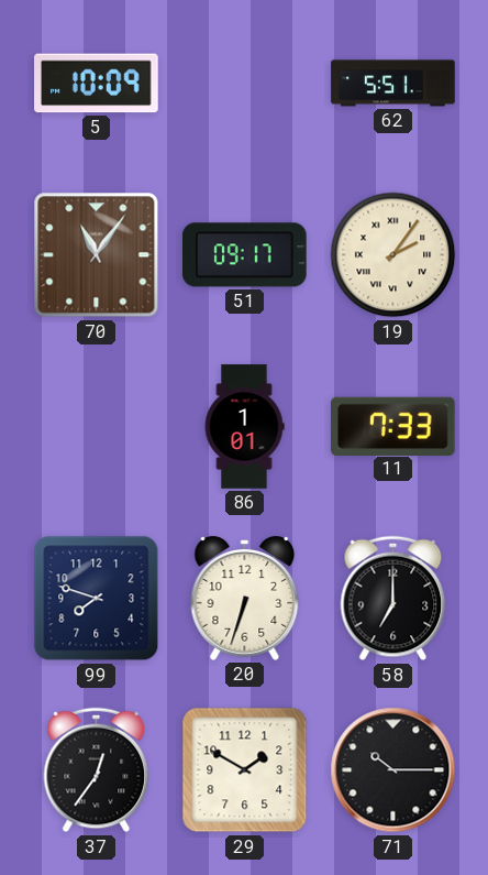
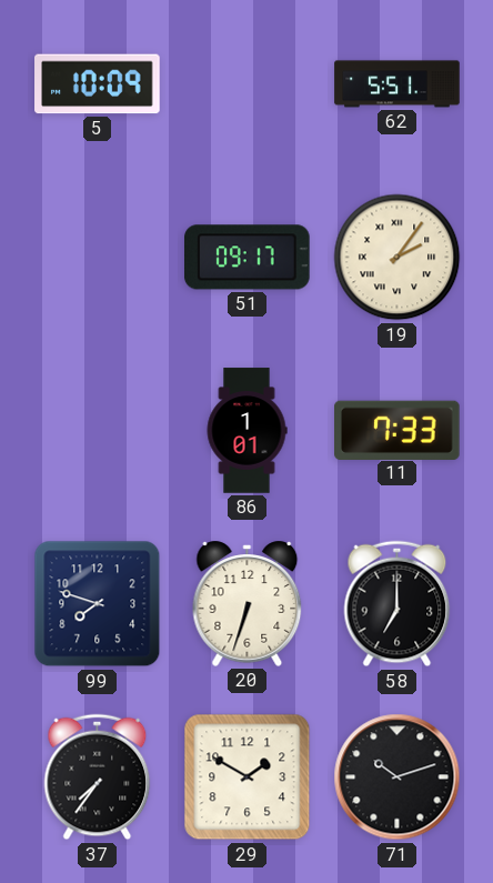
70: 11:06 -> none
37: 12:36 -> 7:36
71: 10:15 -> 10:12
